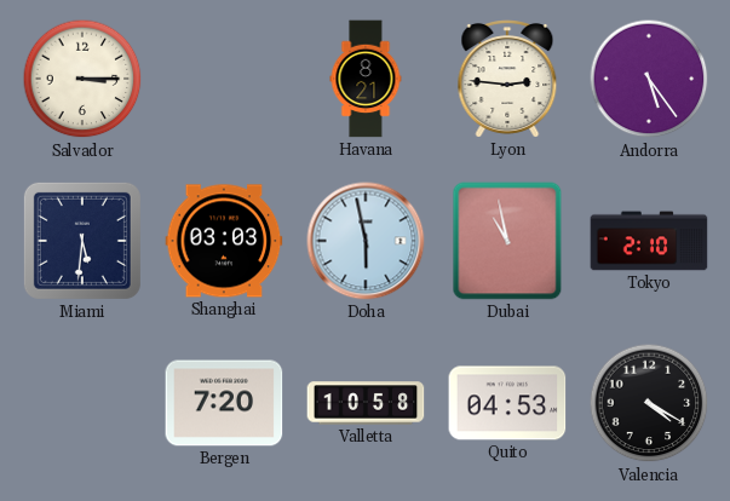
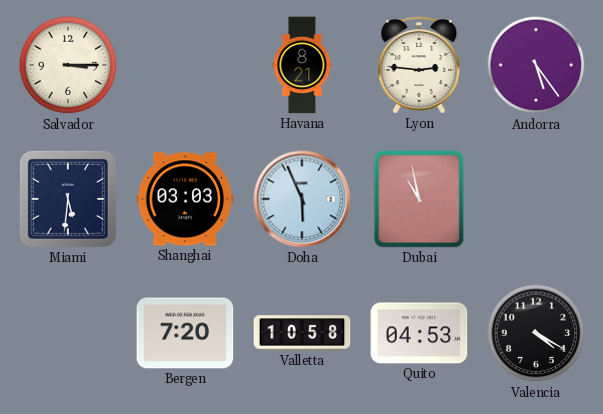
Doha: 5:58 -> 5:56
Tokyo: 2:10 -> none
